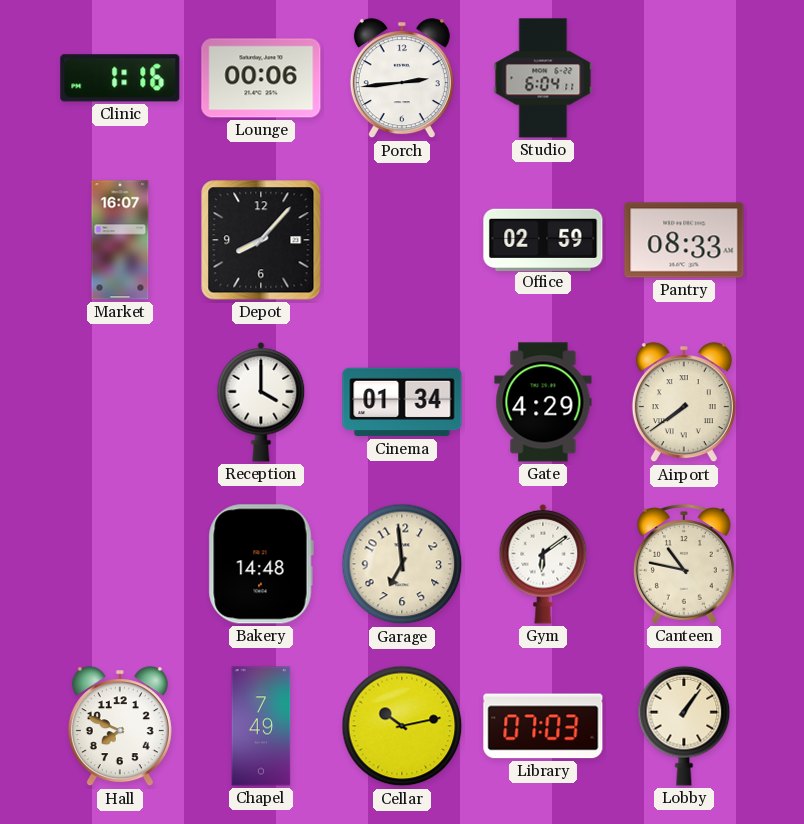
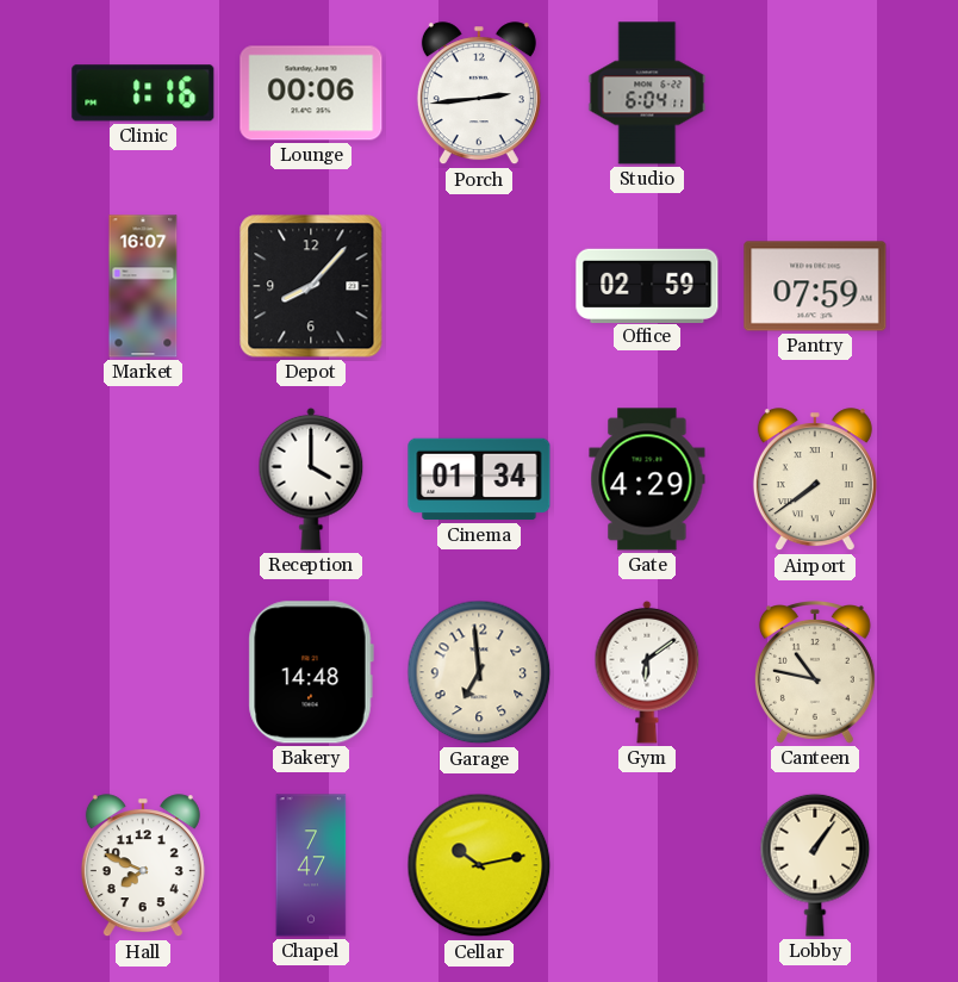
Pantry: 08:33 -> 07:59
Chapel: 7:49 -> 7:47
Library: 07:03 -> none
